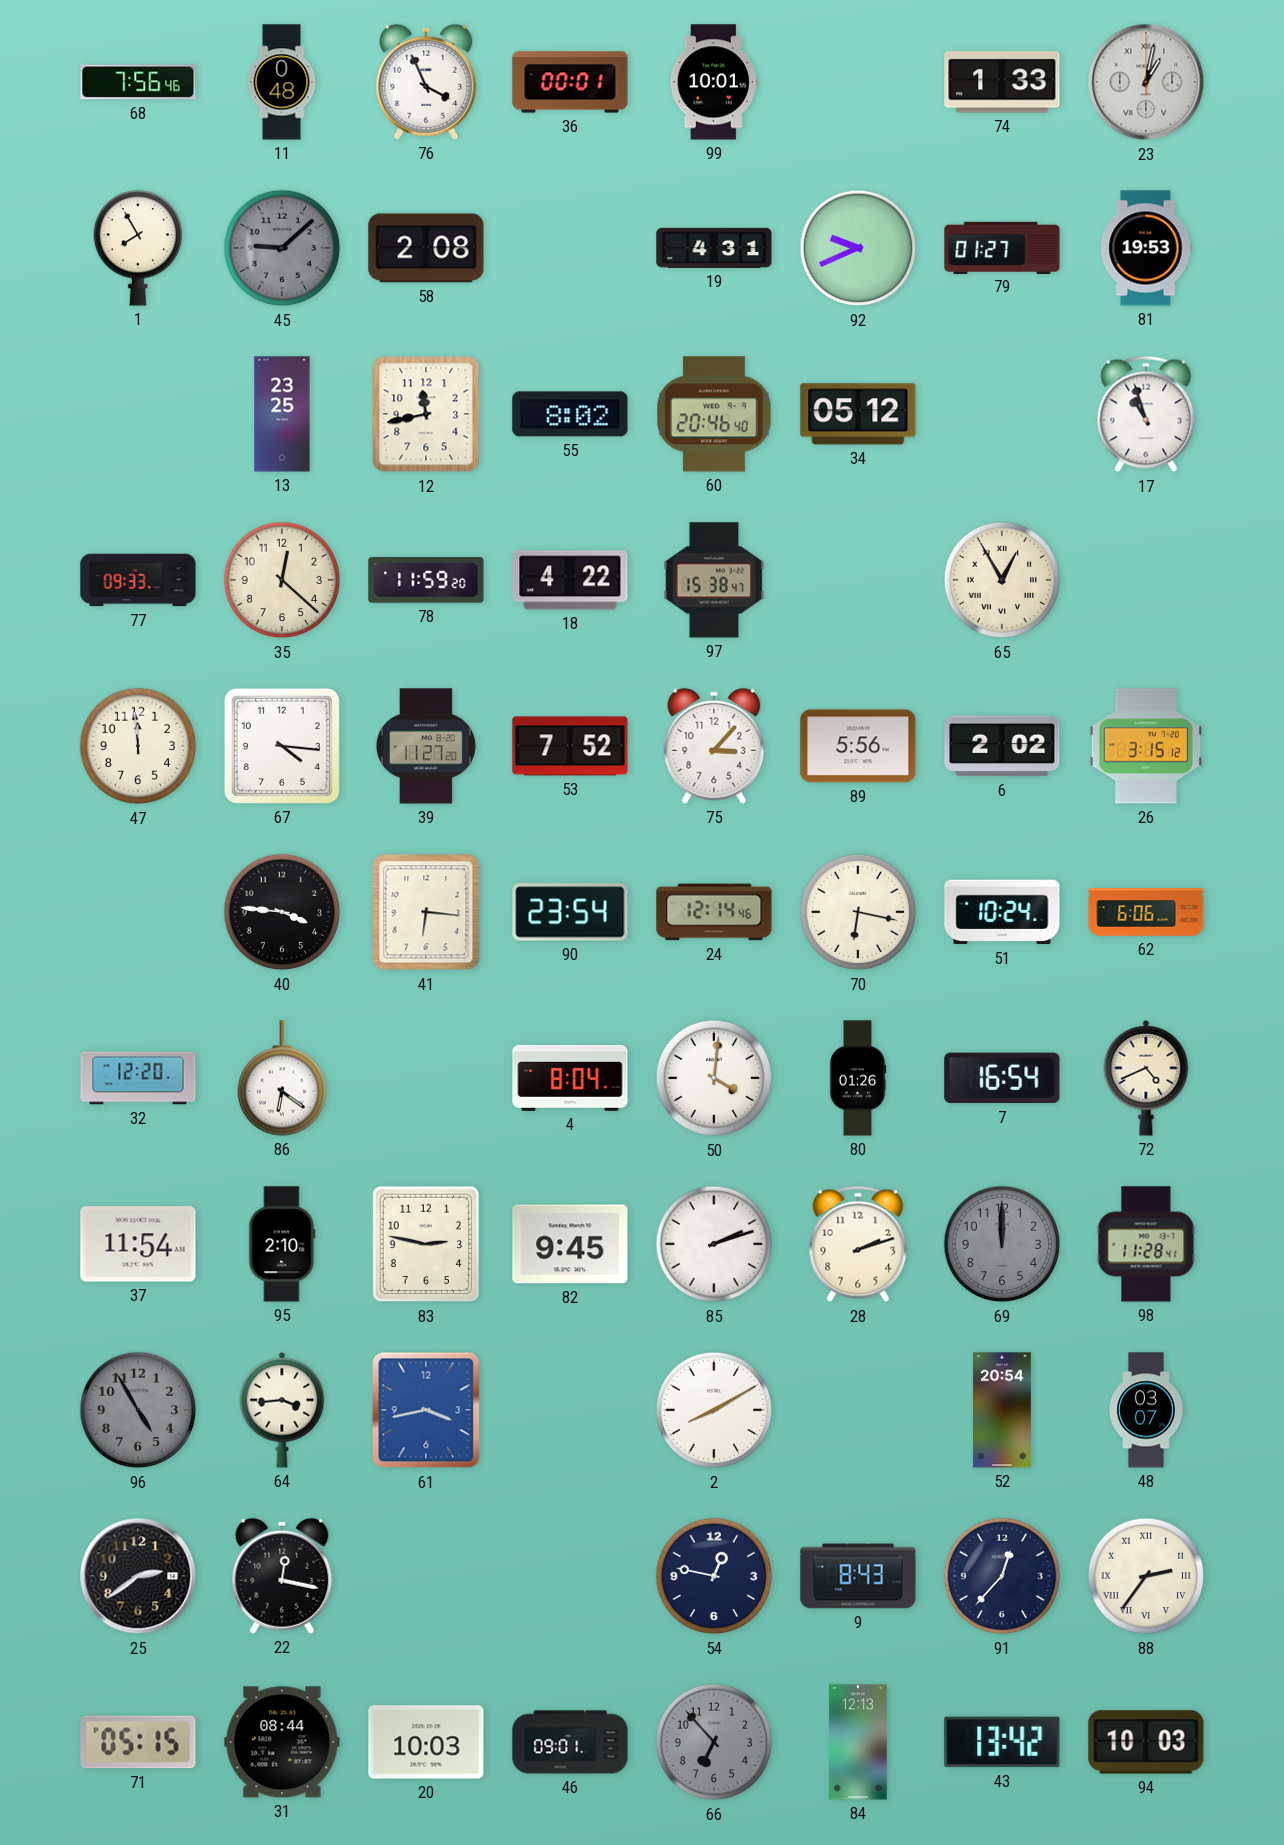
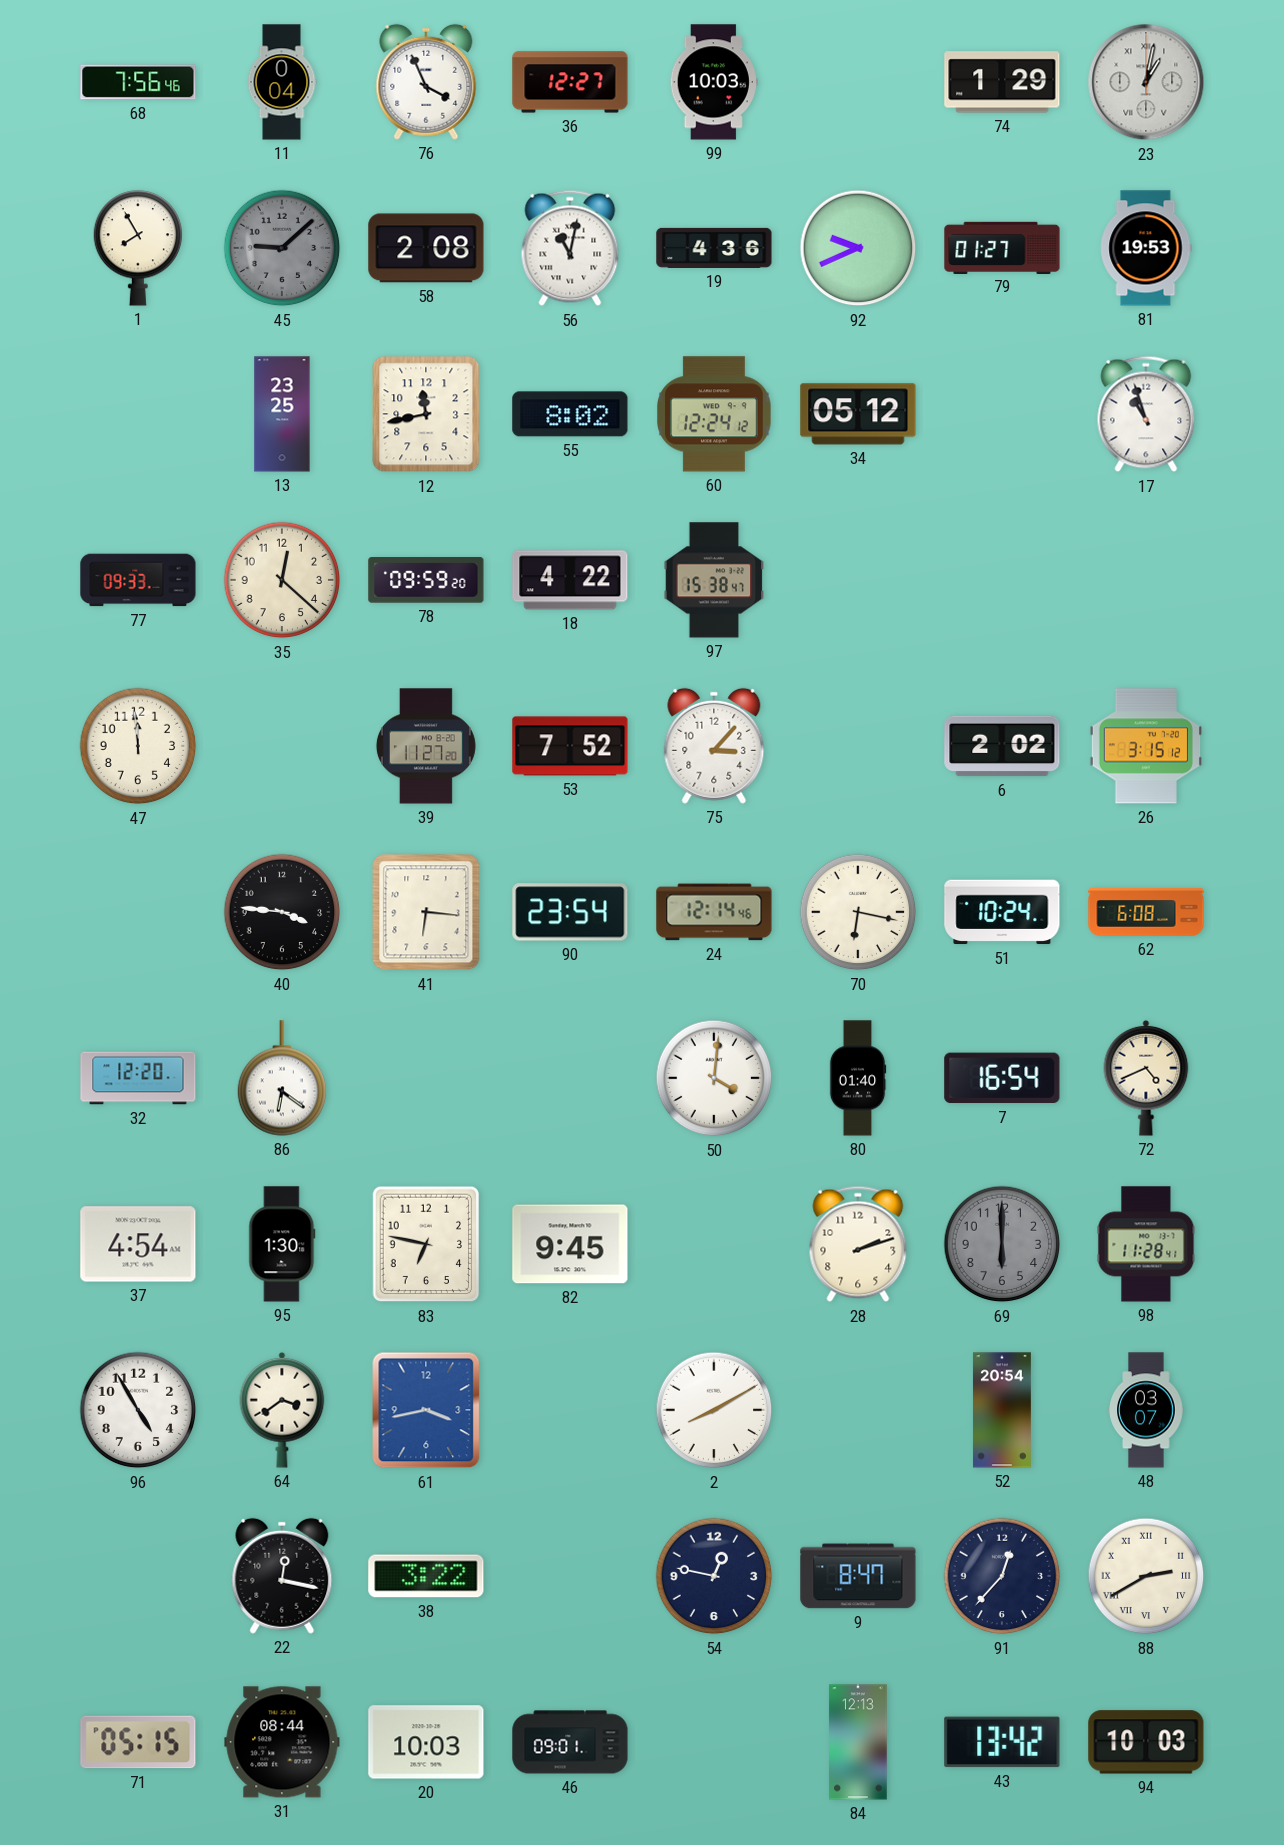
11: 0:48 -> 0:04
36: 00:01 -> 12:27
99: 10:01 -> 10:03
74: 1:33 -> 1:29
56: none -> 11:02
19: 4:31 -> 4:36
60: 20:46 -> 12:24
78: 11:59 -> 09:59
65: 12:55 -> none
67: 4:16 -> none
89: 5:56 -> none
62: 6:06 -> 6:08
4: 8:04 -> none
80: 01:26 -> 01:40
37: 11:54 -> 4:54
95: 2:10 -> 1:30
83: 2:47 -> 6:47
85: 2:12 -> none
69: 12:00 -> 6:00
96 dial: grey -> white
64: 3:44 -> 3:39
25: 2:39 -> none
38: none -> 3:22
9: 8:43 -> 8:47
88: 2:36 -> 2:40
66: 6:53 -> none
